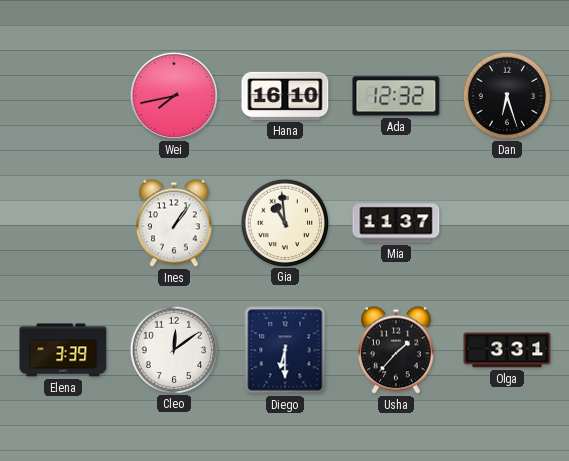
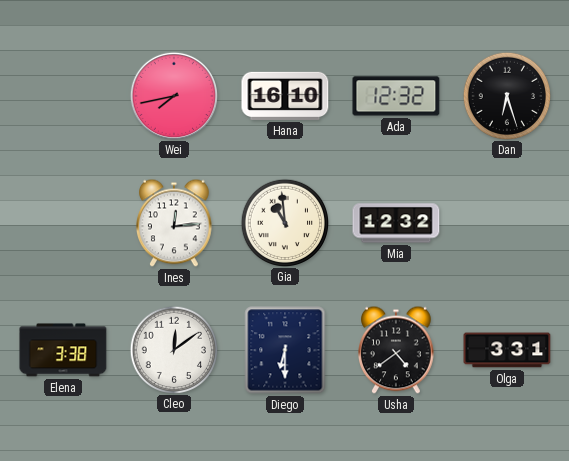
Ines: 1:06 -> 12:14
Mia: 11:37 -> 12:32
Elena: 3:39 -> 3:38
Usha: 1:37 -> 4:39
